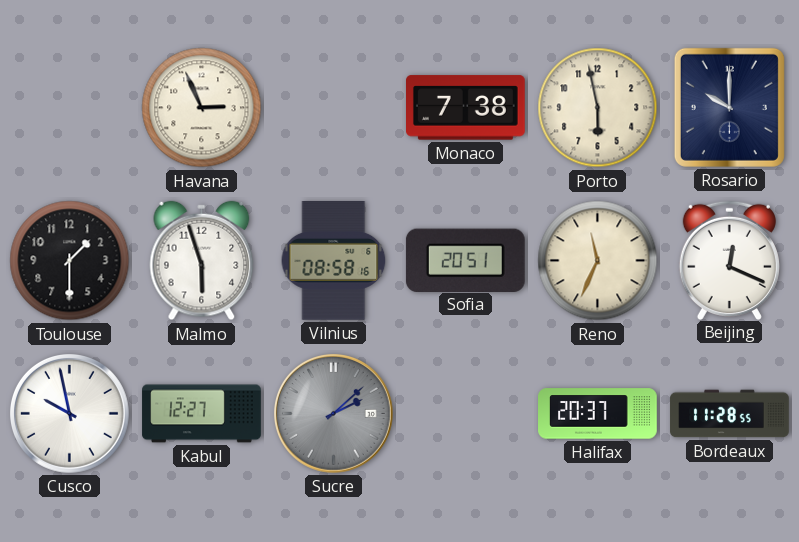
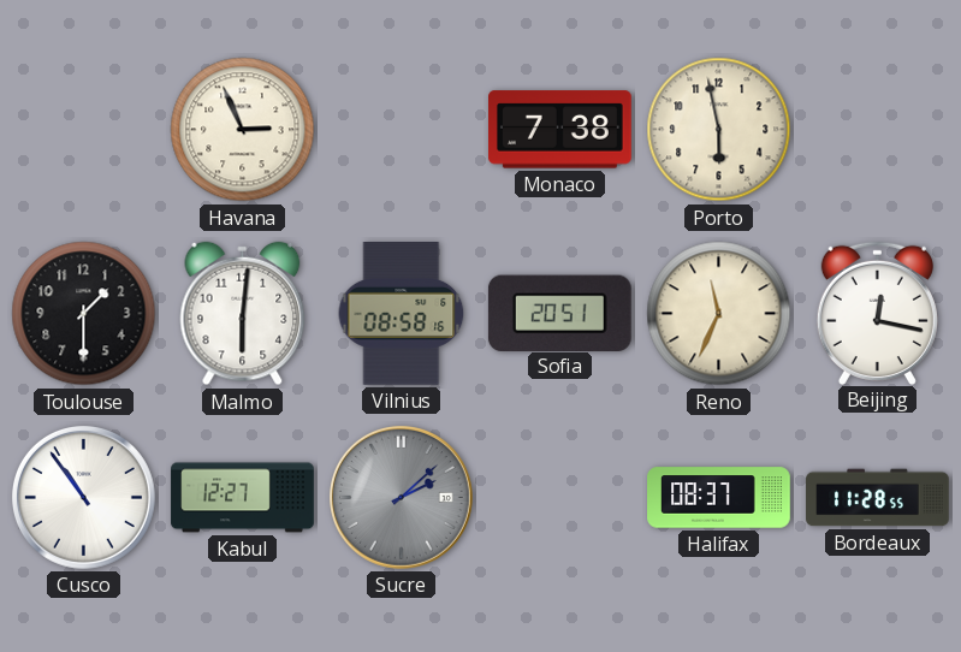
Rosario: 10:00 -> none
Malmo: 5:57 -> 6:01
Beijing: 12:19 -> 12:17
Cusco: 9:58 -> 10:54
Halifax: 20:37 -> 08:37
